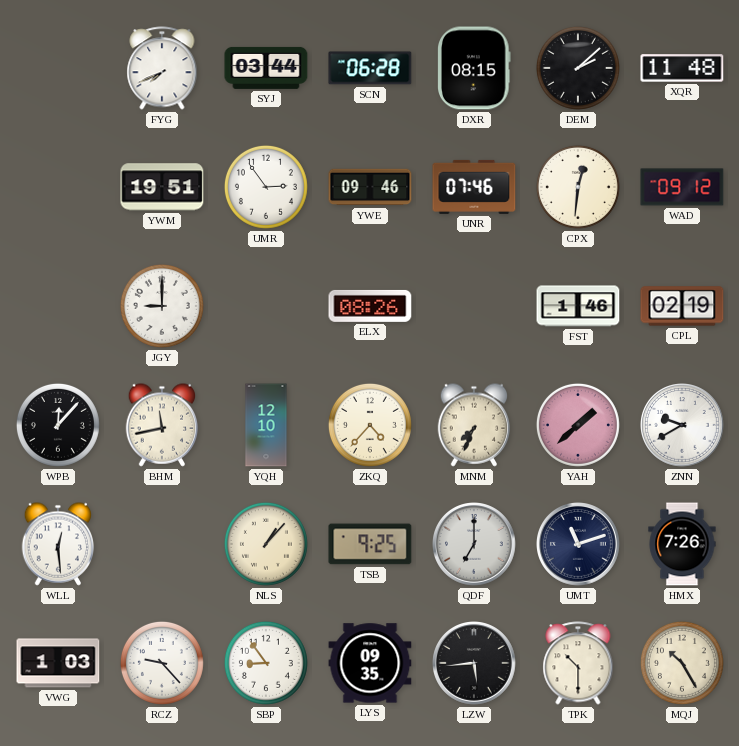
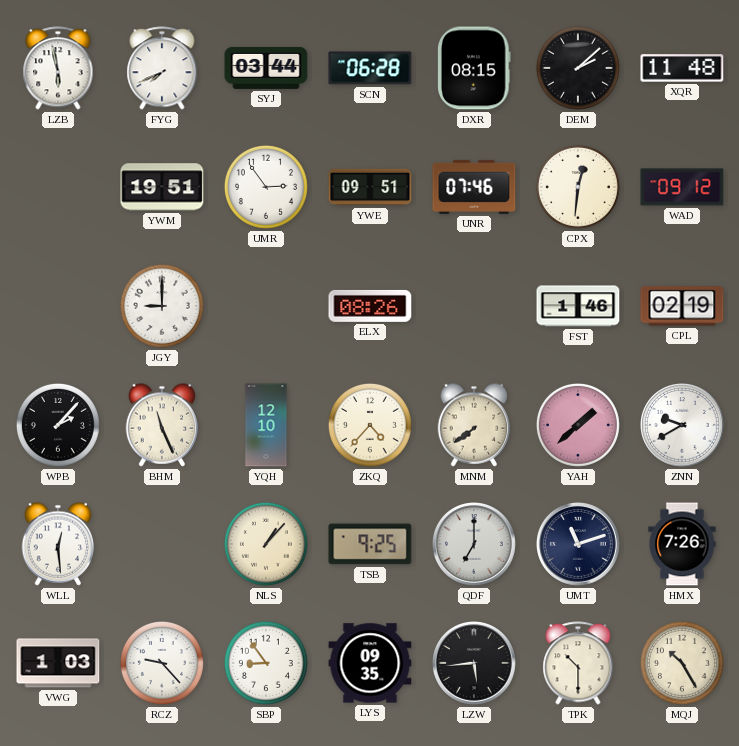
LZB: none -> 5:58
YWE: 09:46 -> 09:51
WPB: 12:07 -> 2:07
BHM: 11:43 -> 11:26
MNM: 7:34 -> 7:39
